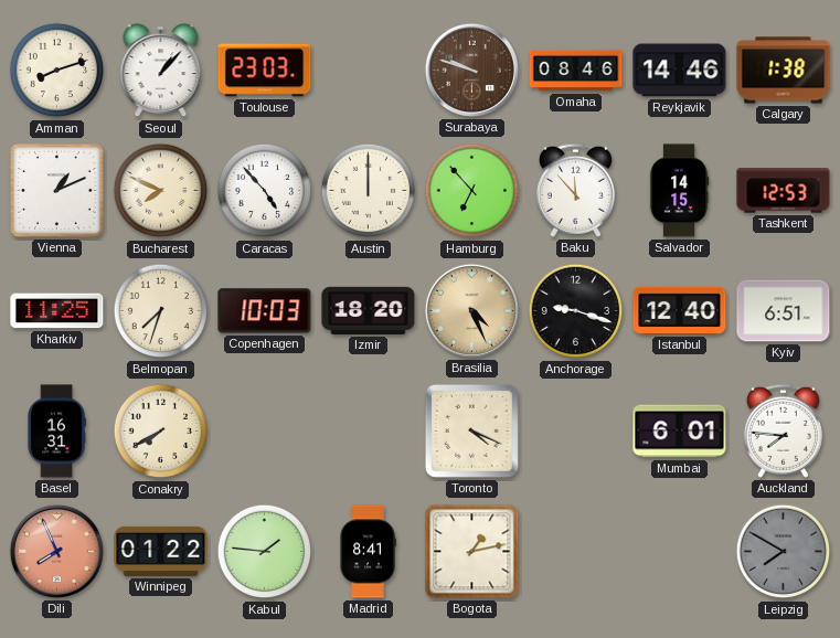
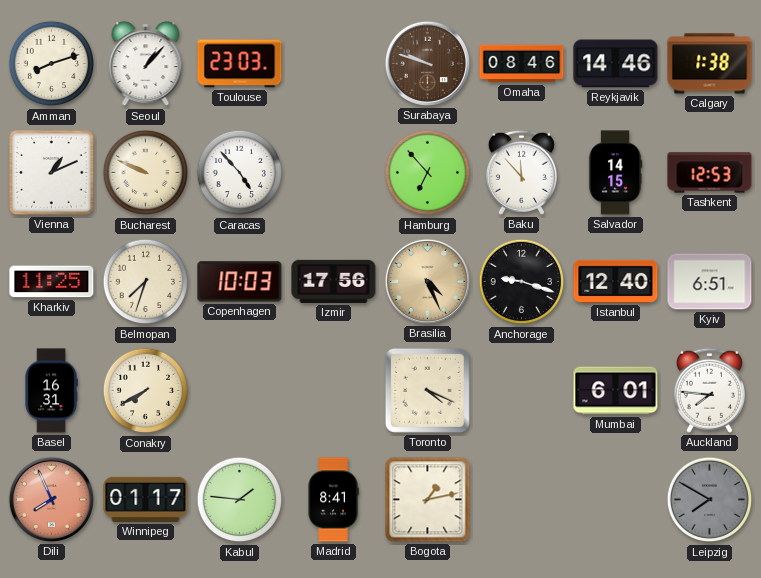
Bucharest: 7:49 -> 9:49
Austin: 12:00 -> none
Izmir: 18:20 -> 17:56
Winnipeg: 01:22 -> 01:17
